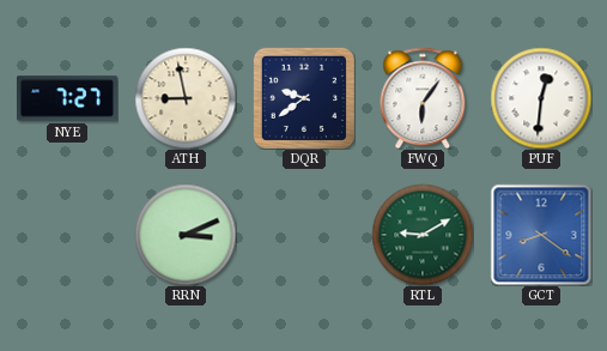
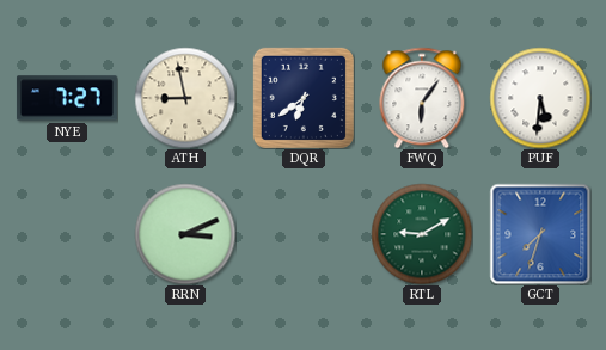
DQR: 9:39 -> 6:39
PUF: 12:31 -> 5:31
GCT: 8:21 -> 7:33
